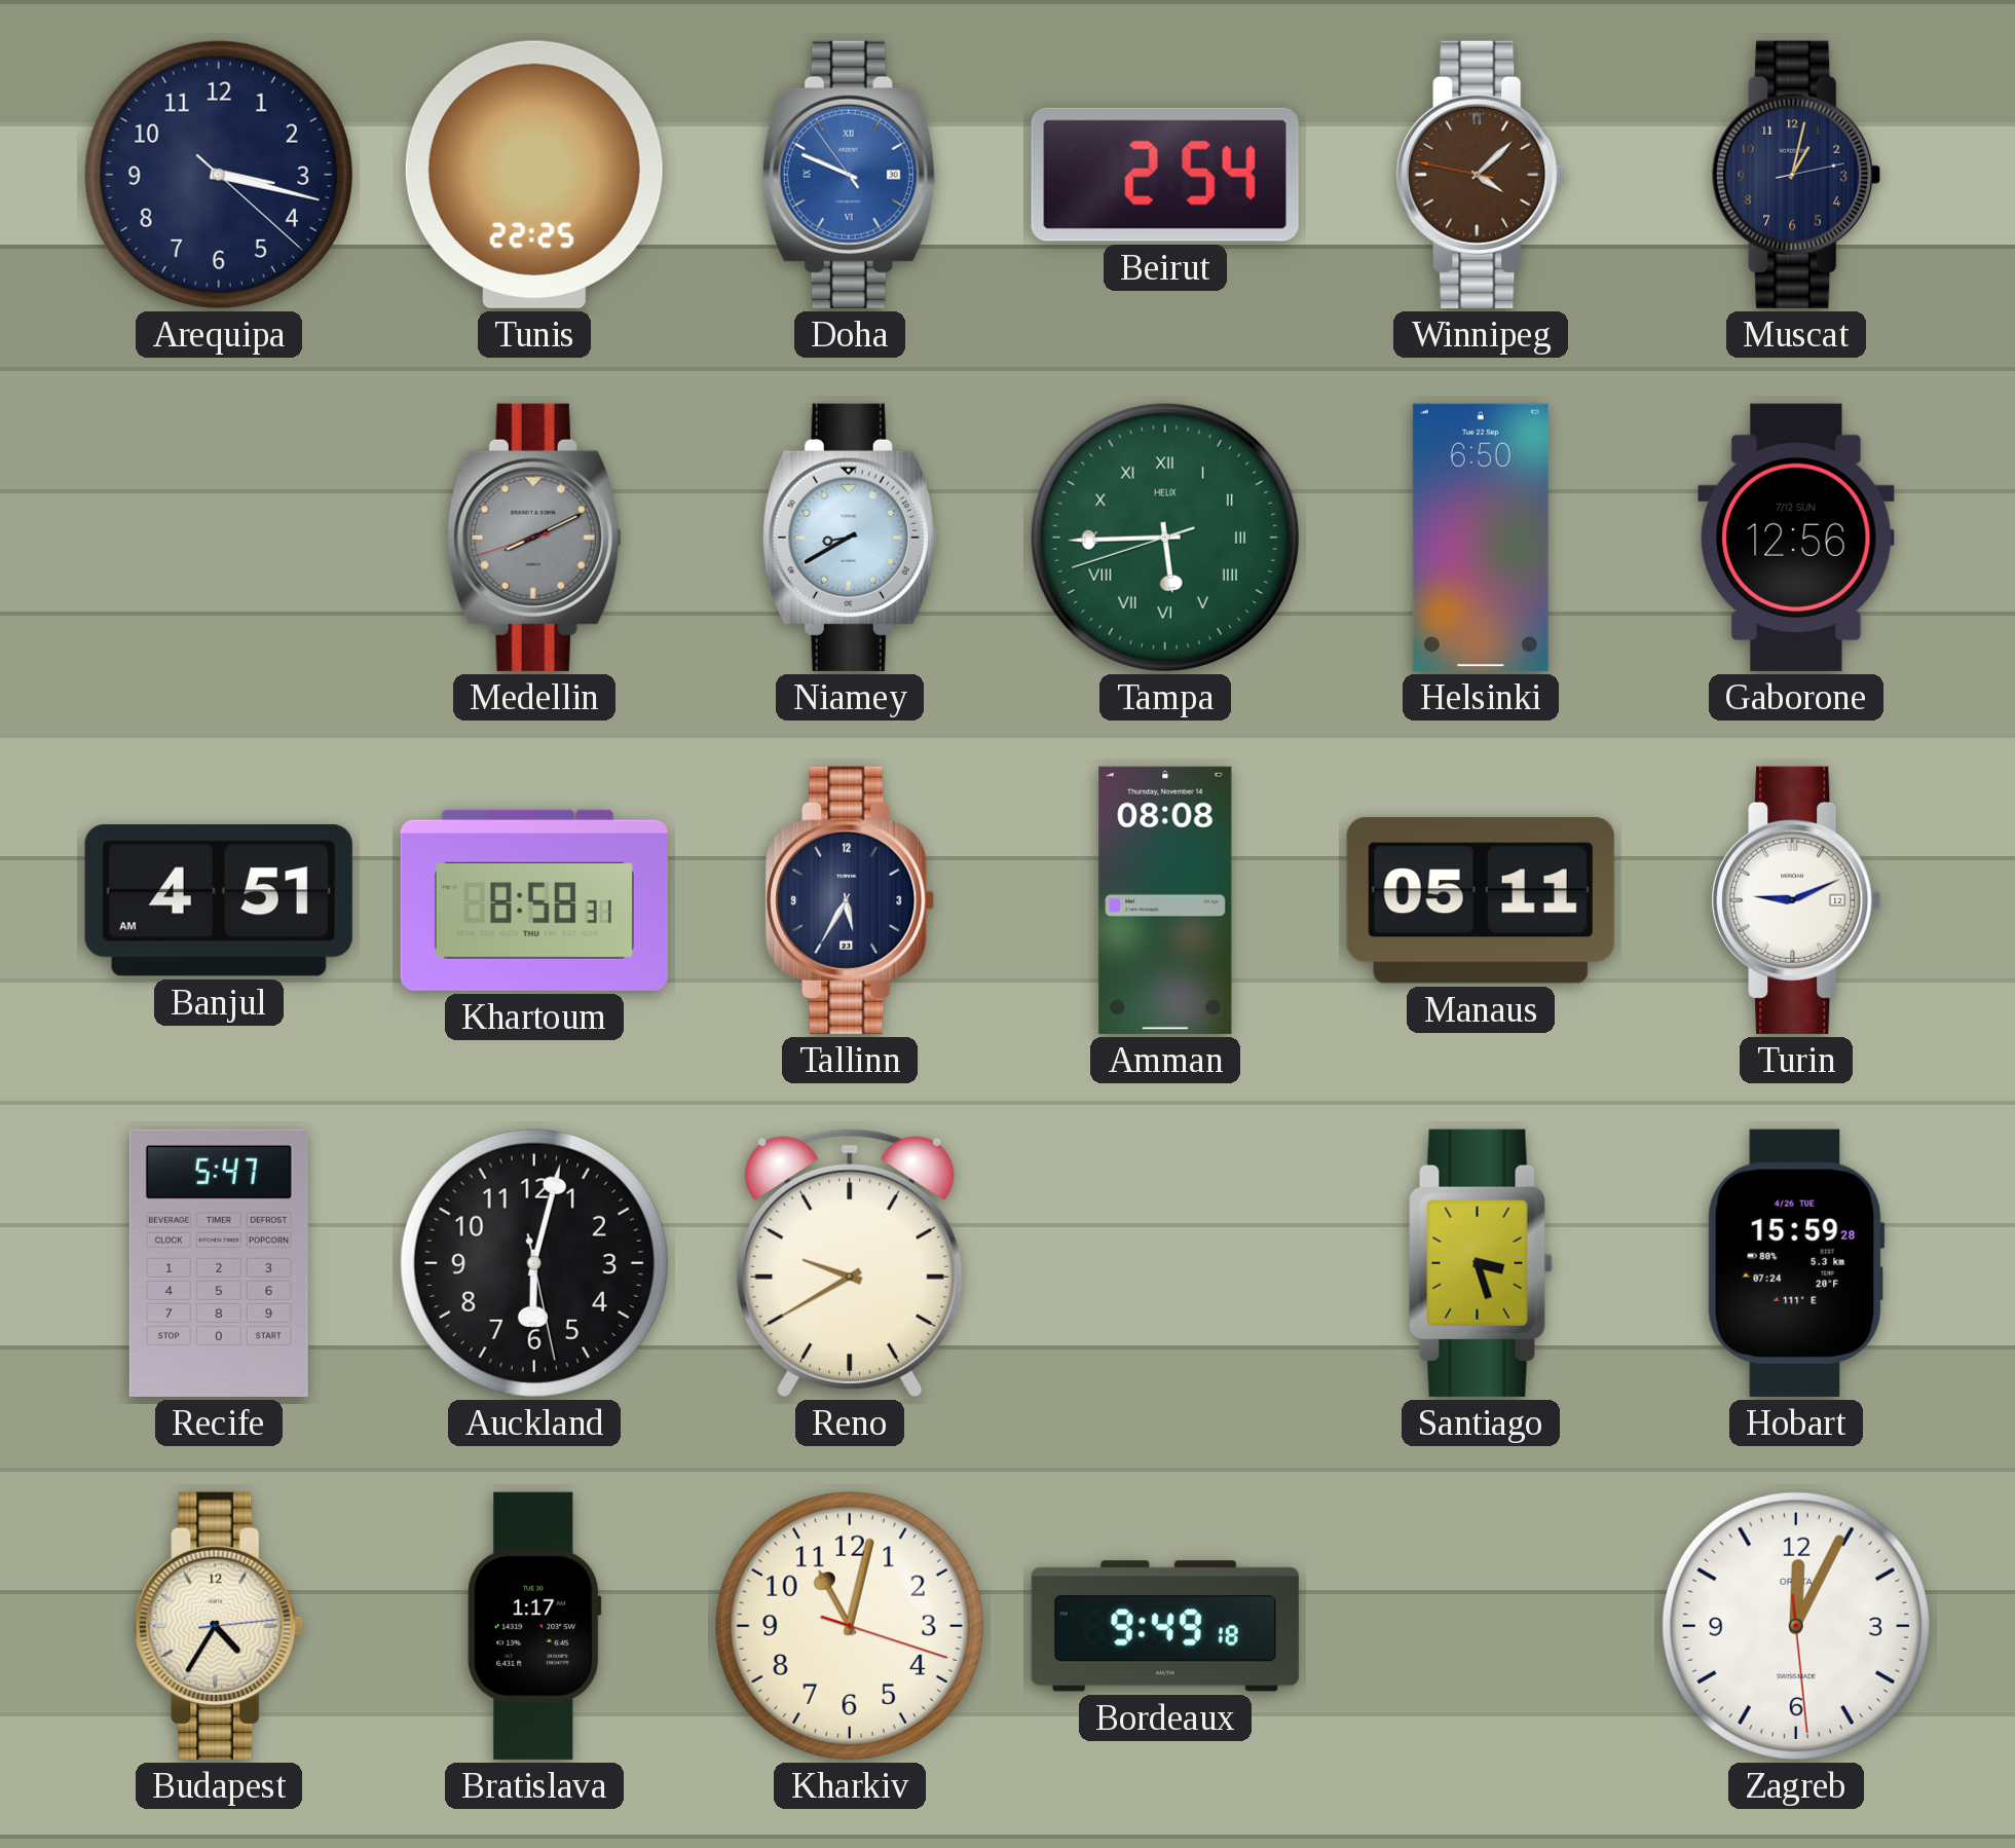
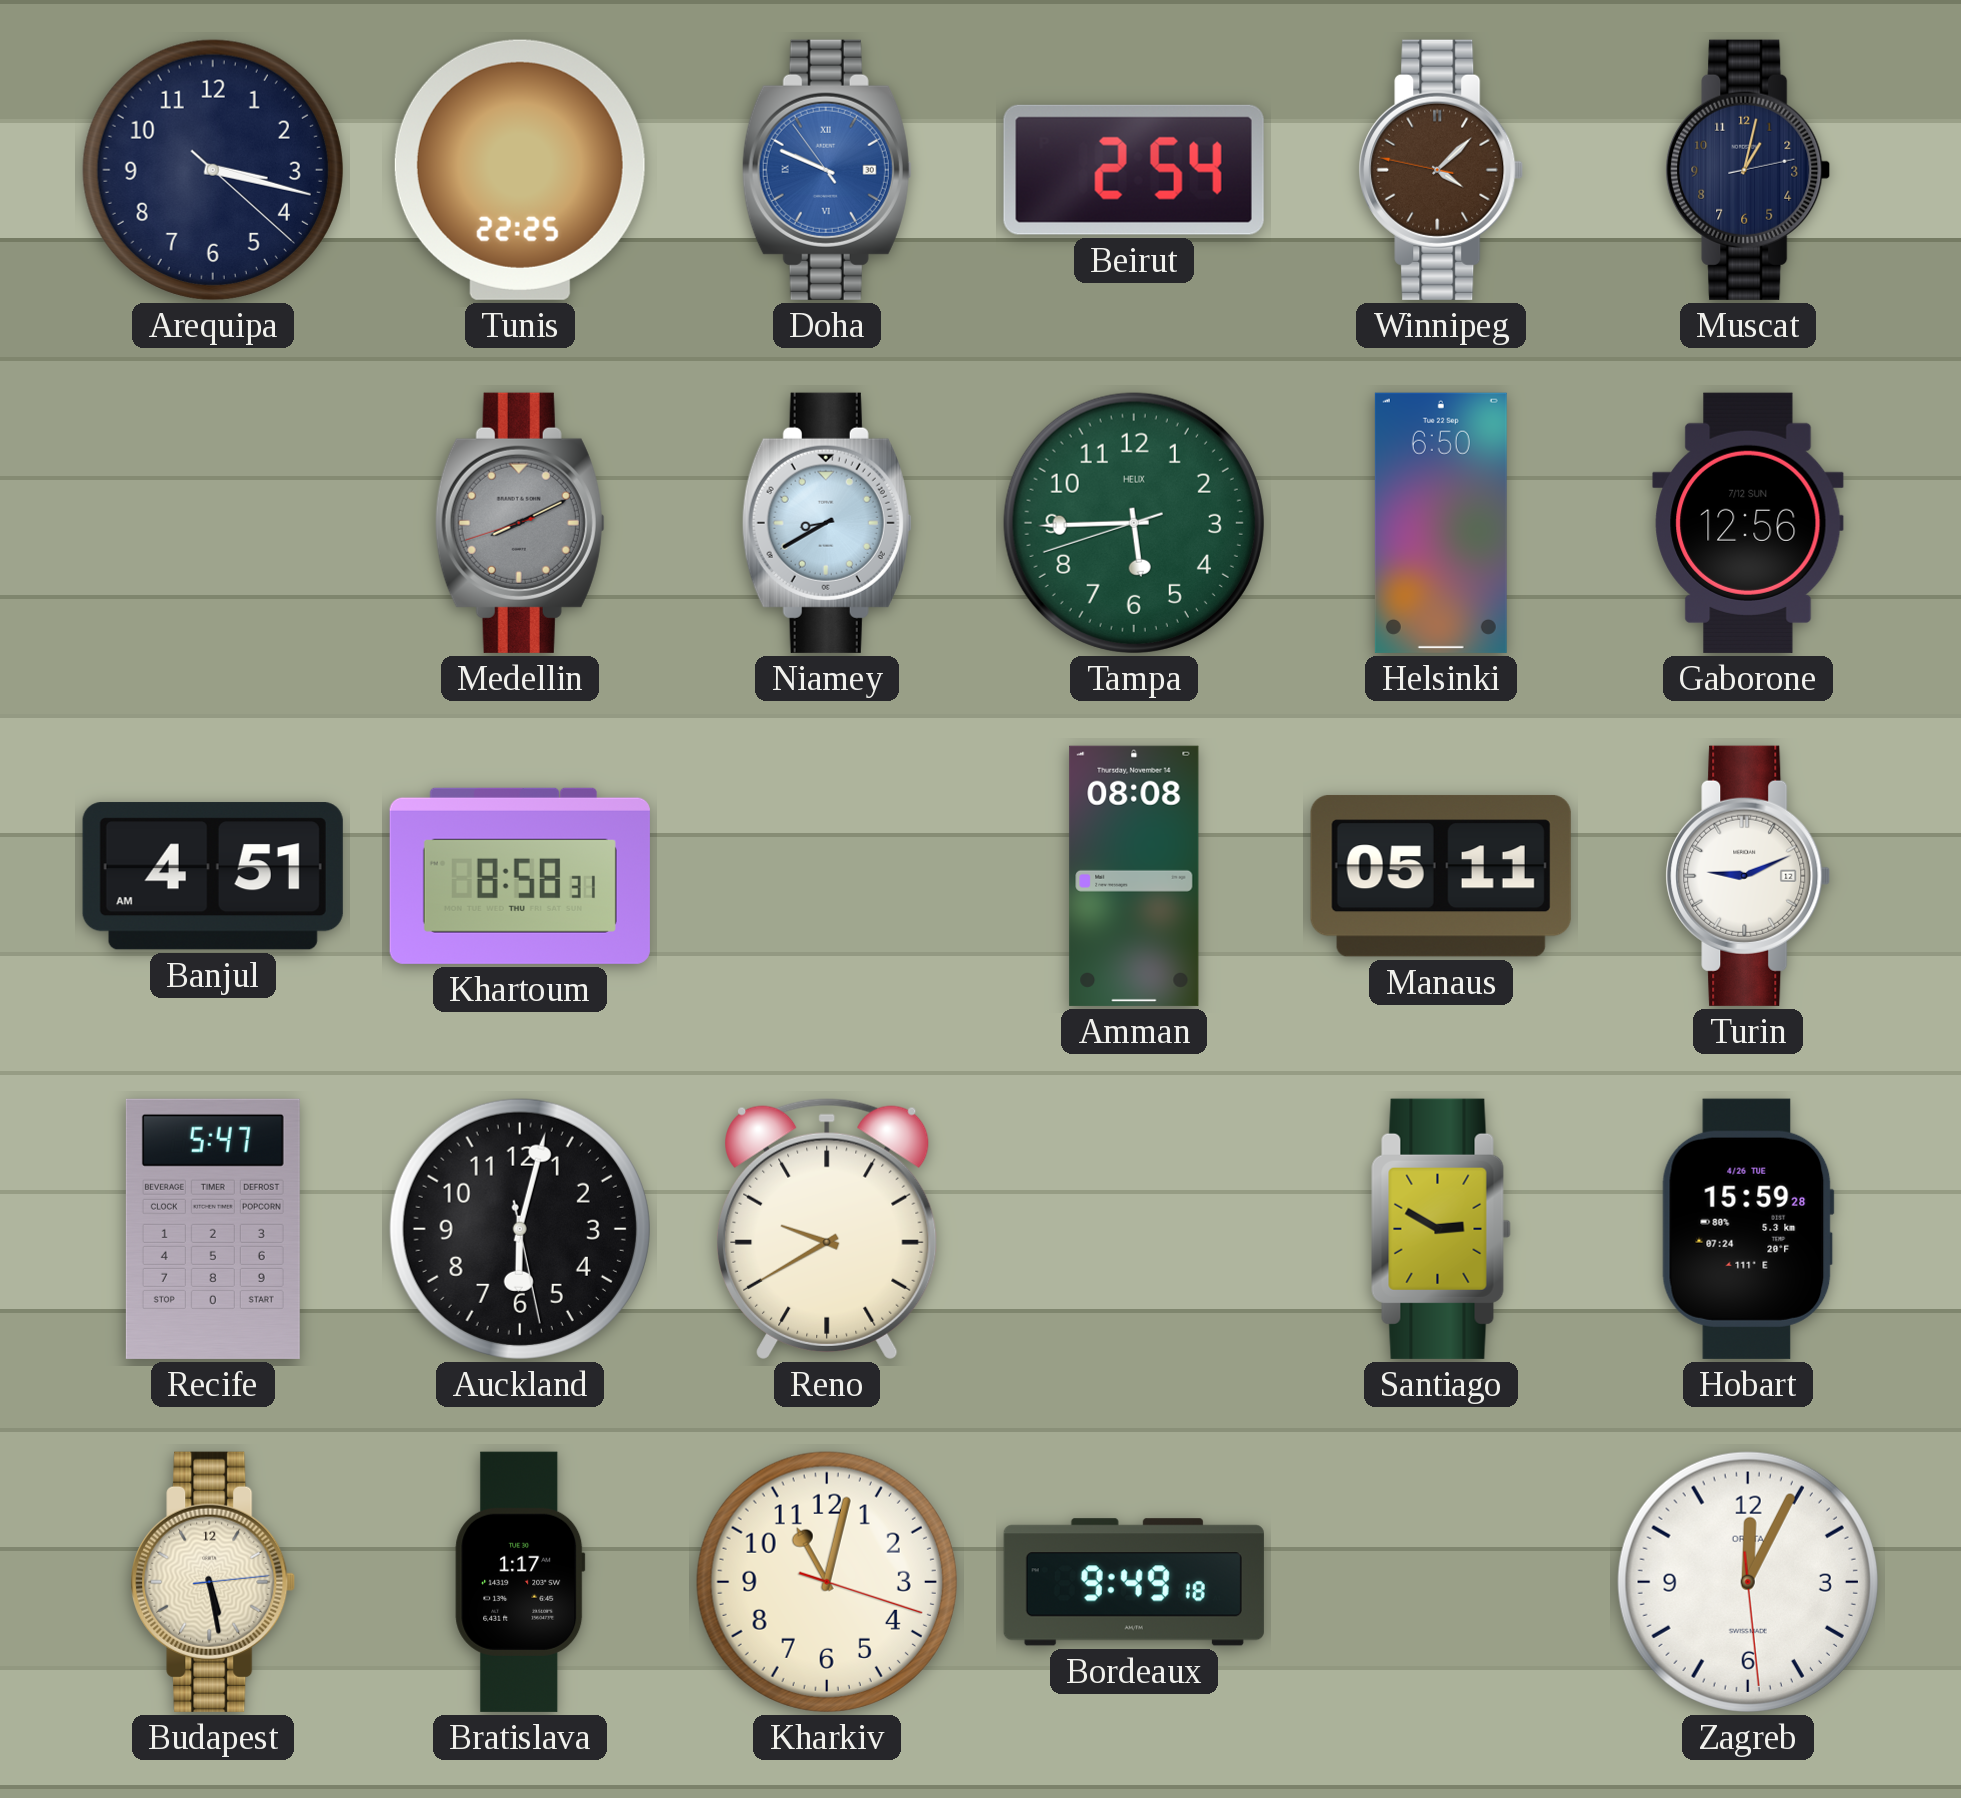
Tampa numerals: Roman -> Arabic
Tallinn: 5:35 -> none
Santiago: 3:27 -> 2:50
Budapest: 4:35 -> 5:28
